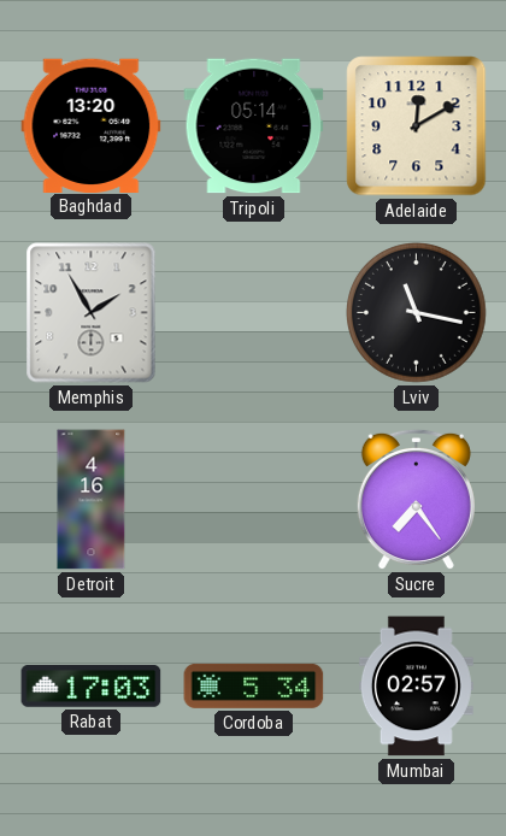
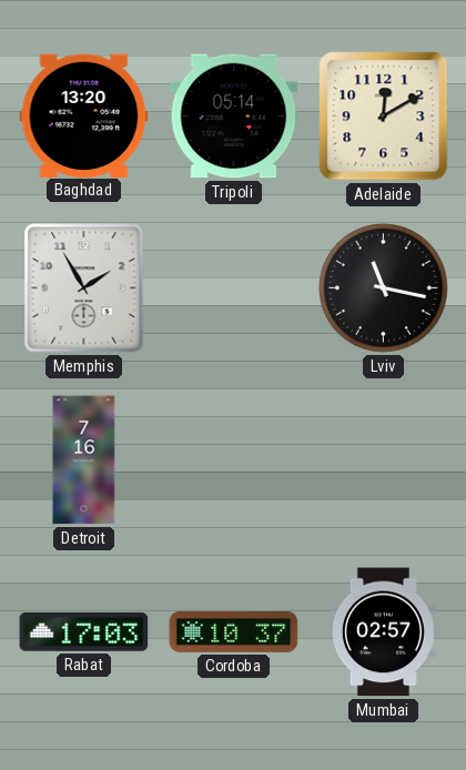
Detroit: 4:16 -> 7:16
Sucre: 7:24 -> none
Cordoba: 5:34 -> 10:37
